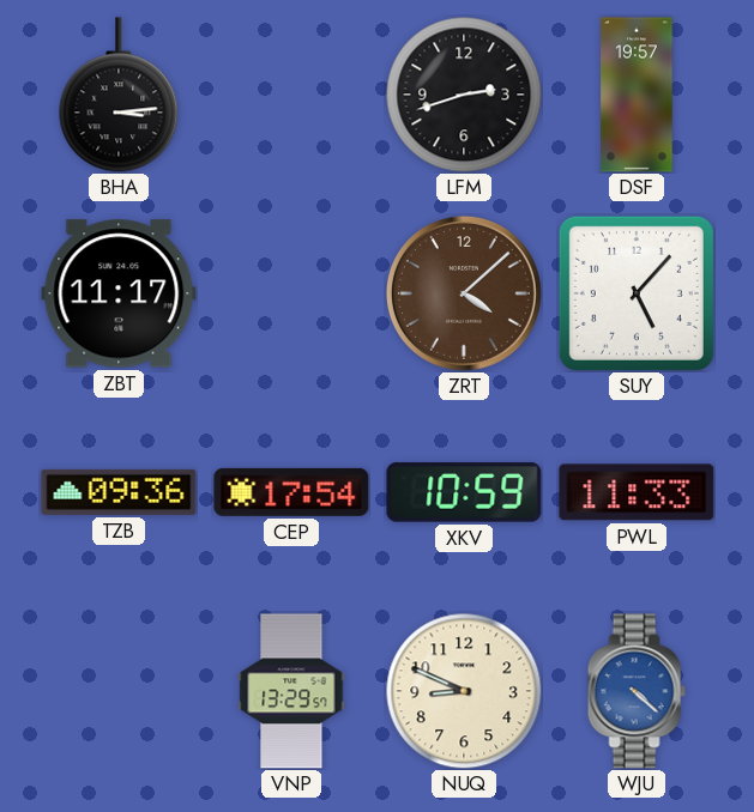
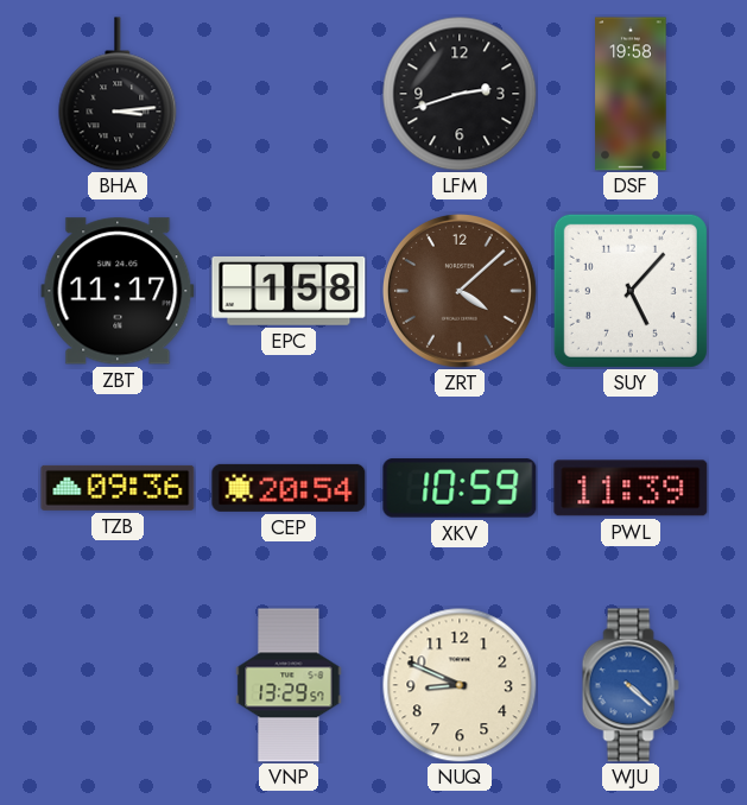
DSF: 19:57 -> 19:58
EPC: none -> 1:58
CEP: 17:54 -> 20:54
PWL: 11:33 -> 11:39
